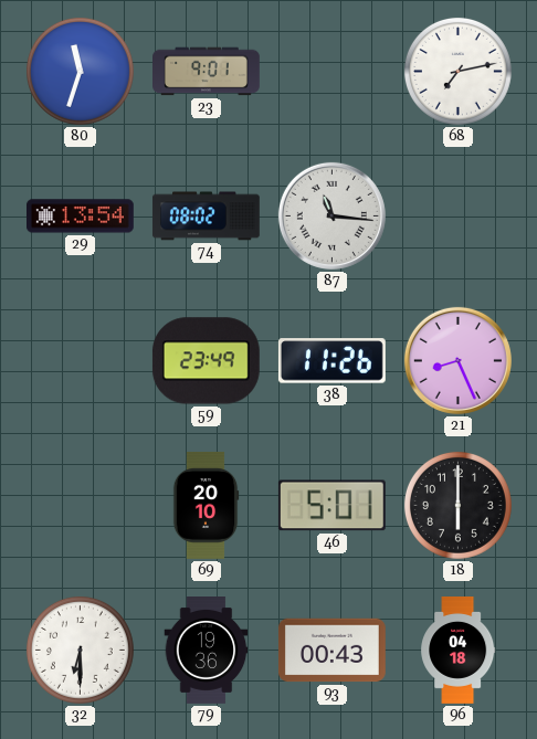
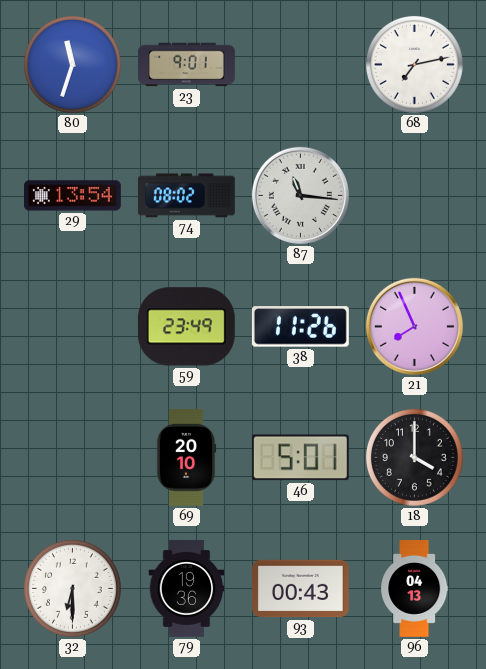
21: 8:26 -> 7:56
18: 6:00 -> 4:00
96: 04:18 -> 04:13
